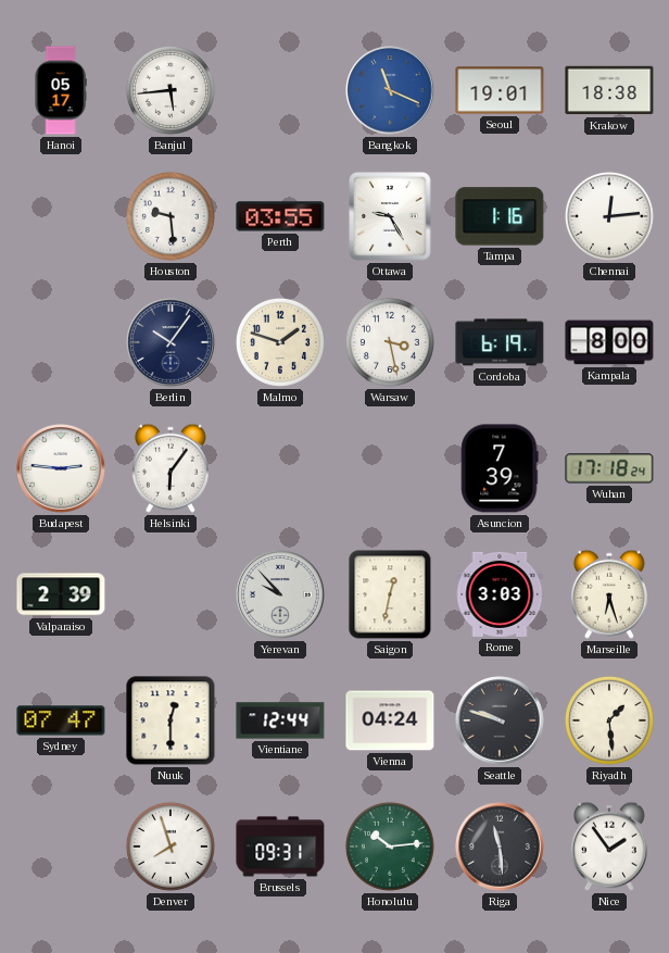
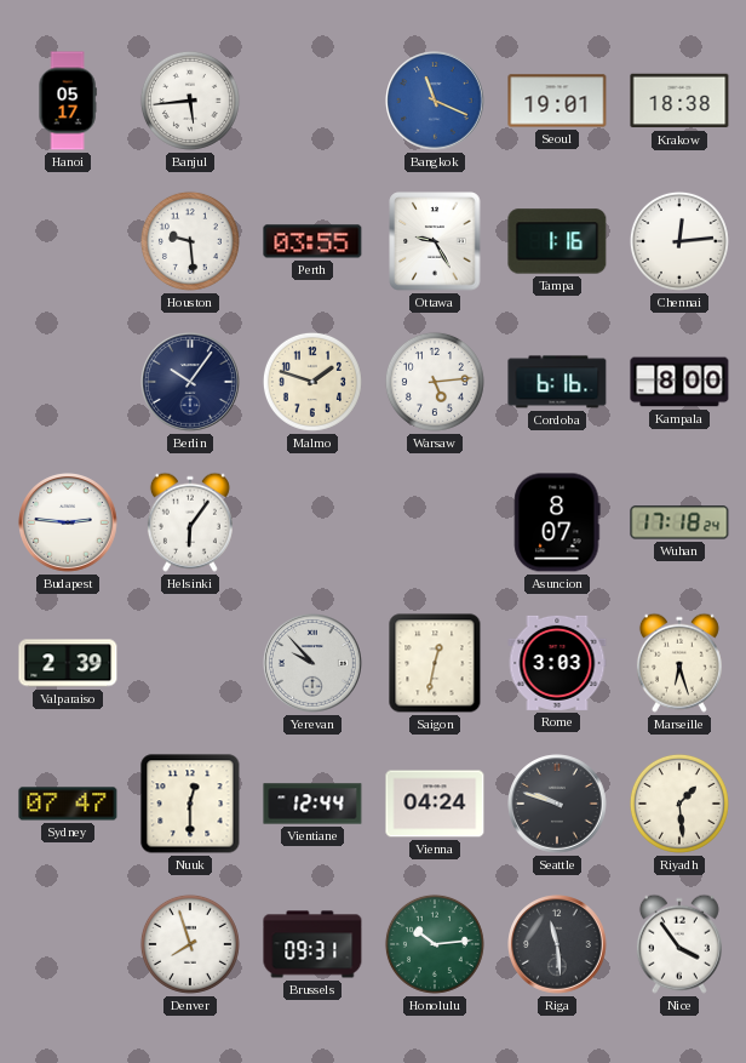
Warsaw: 3:28 -> 5:14
Cordoba: 6:19 -> 6:16
Asuncion: 7:39 -> 8:07
Nice: 1:54 -> 3:54
